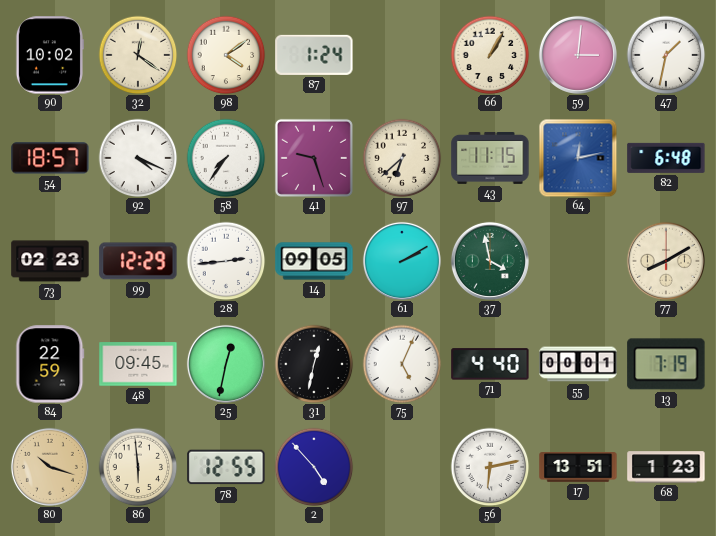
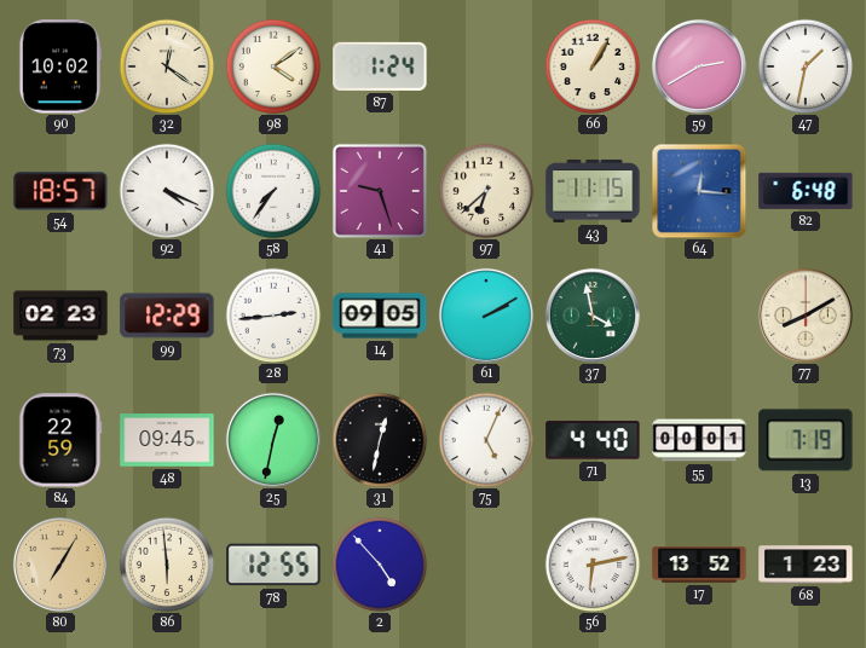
59: 3:01 -> 2:40
64: 12:13 -> 12:16
80: 10:18 -> 7:05
17: 13:51 -> 13:52
